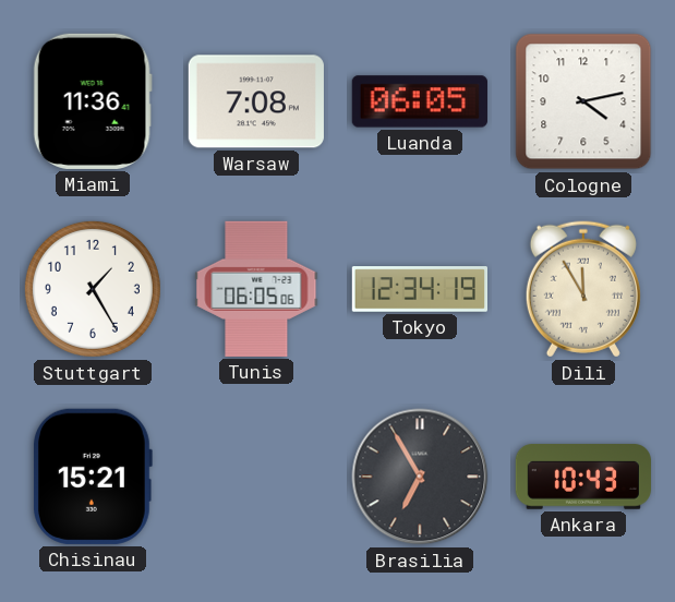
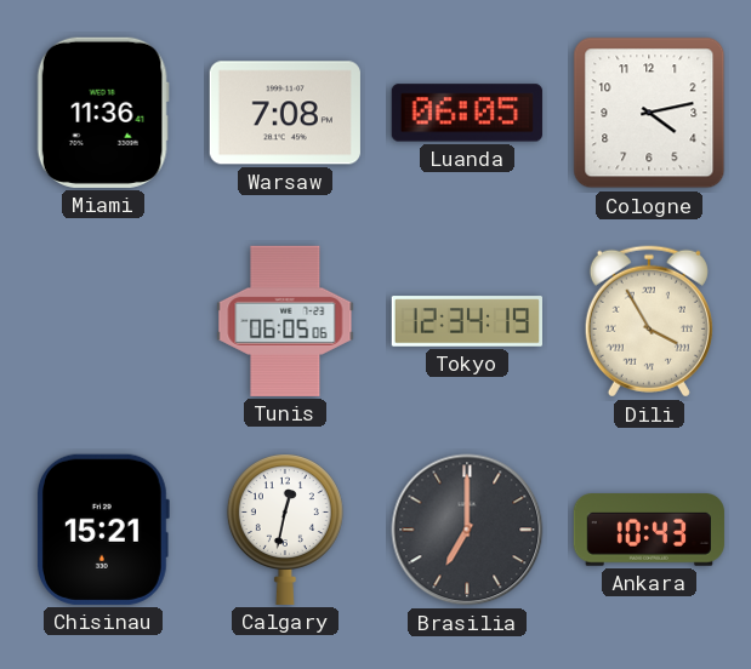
Stuttgart: 1:25 -> none
Dili: 11:55 -> 3:55
Calgary: none -> 12:32
Brasilia: 6:55 -> 7:00
